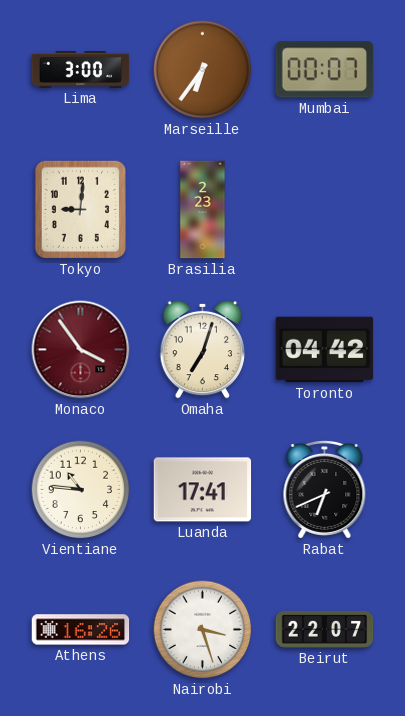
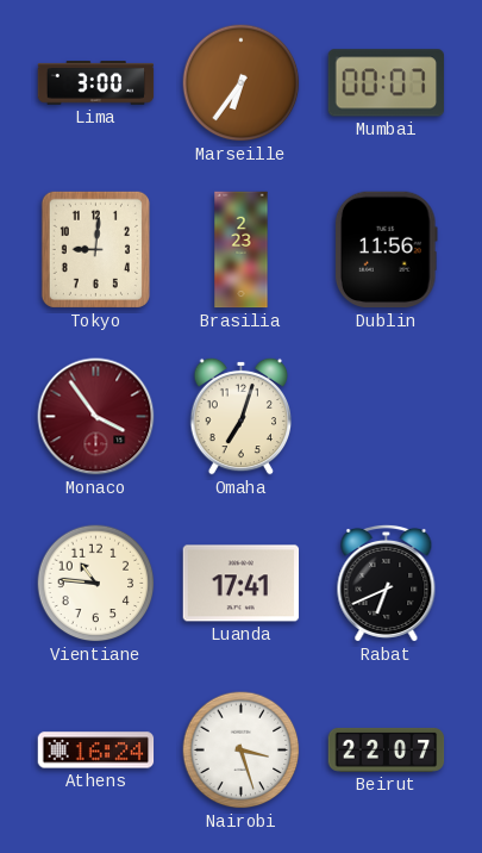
Dublin: none -> 11:56
Toronto: 04:42 -> none
Athens: 16:26 -> 16:24
